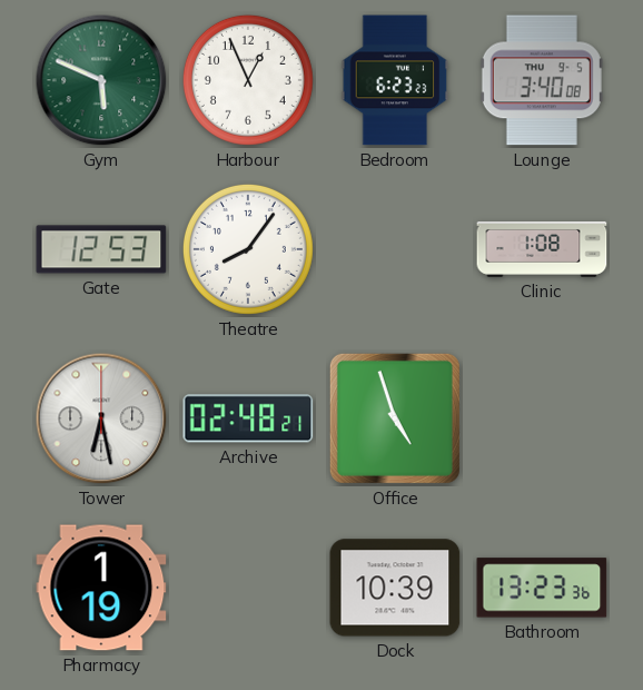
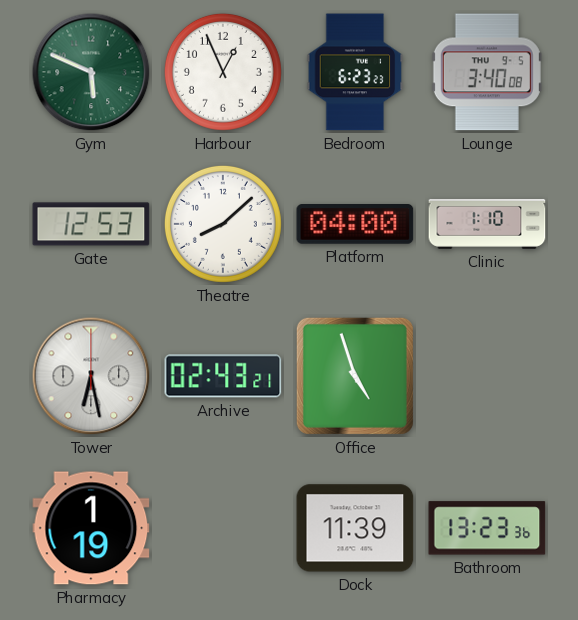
Theatre: 8:06 -> 8:08
Platform: none -> 04:00
Clinic: 1:08 -> 1:10
Archive: 02:48 -> 02:43
Dock: 10:39 -> 11:39
